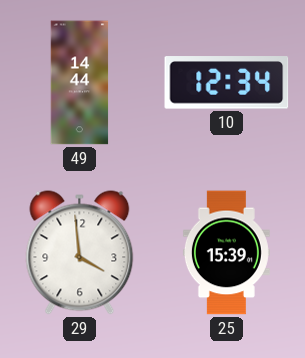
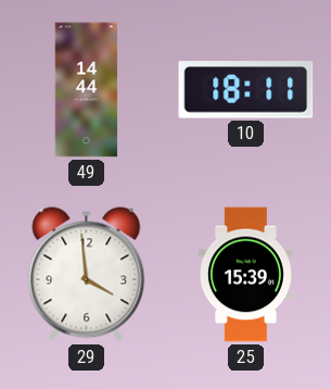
10: 12:34 -> 18:11
